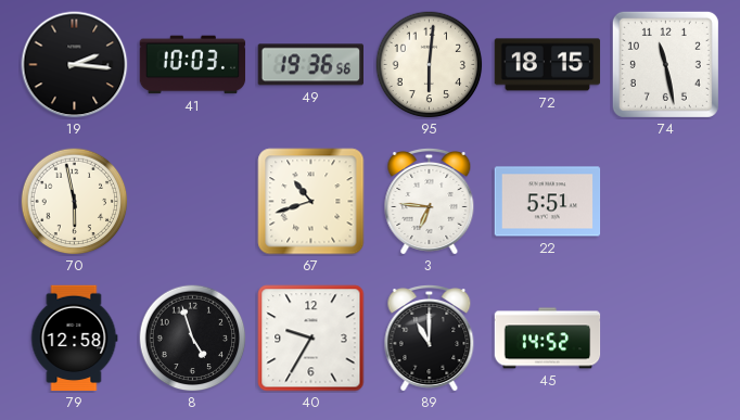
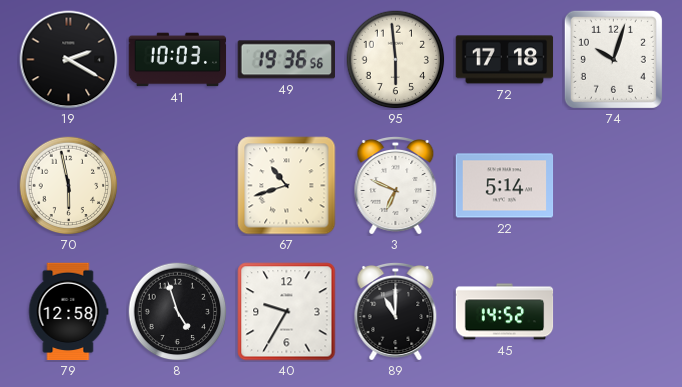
19: 2:16 -> 2:20
95: 6:01 -> 5:59
72: 18:15 -> 17:18
74: 11:28 -> 10:03
3: 6:46 -> 6:49
22: 5:51 -> 5:14
